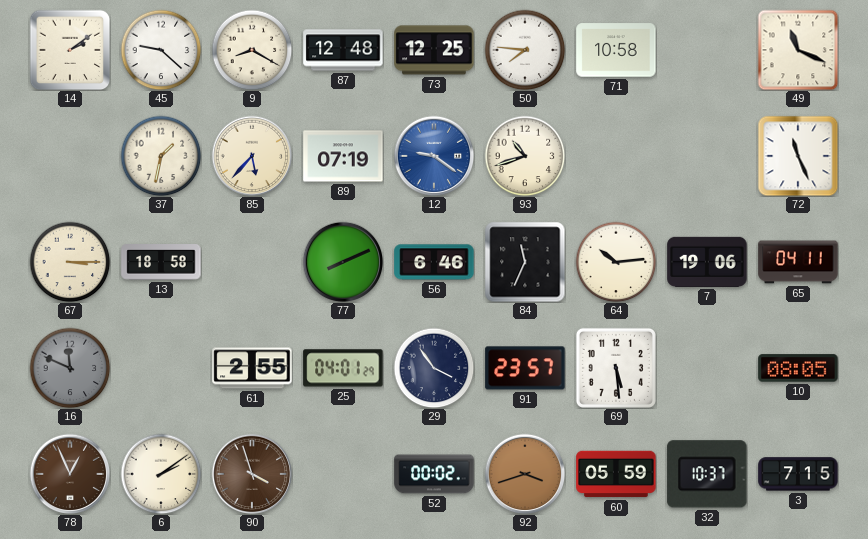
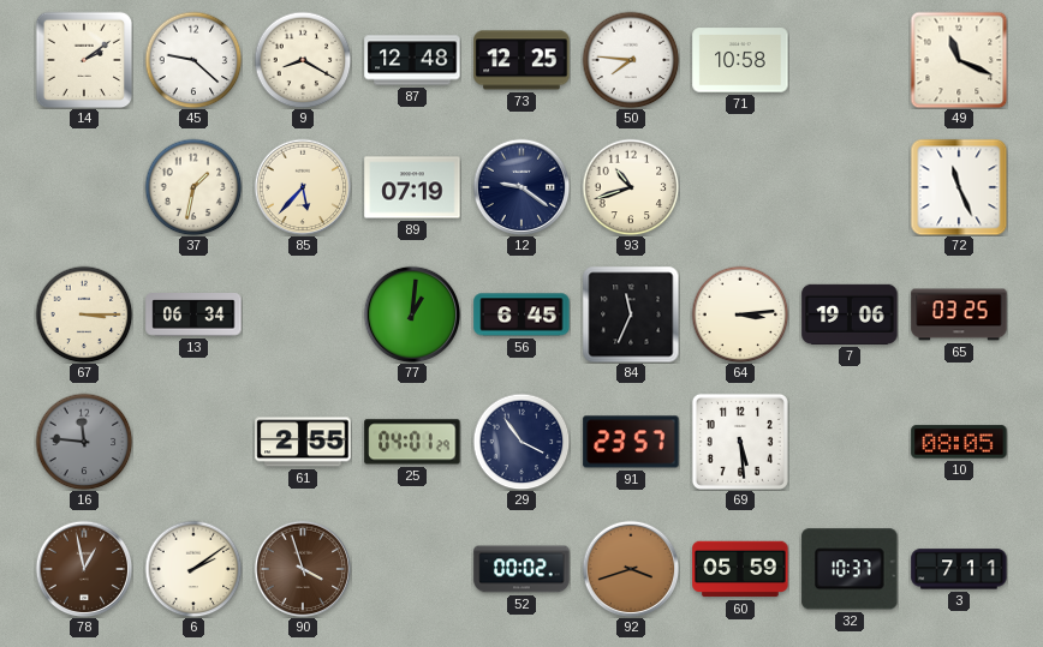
12 dial: blue -> navy
13: 18:58 -> 06:34
77: 8:11 -> 1:01
56: 6:46 -> 6:45
64: 10:14 -> 3:14
65: 04:11 -> 03:25
16: 11:49 -> 11:46
78: 12:56 -> 12:58
3: 7:15 -> 7:11
